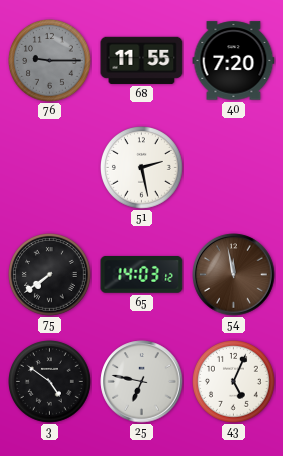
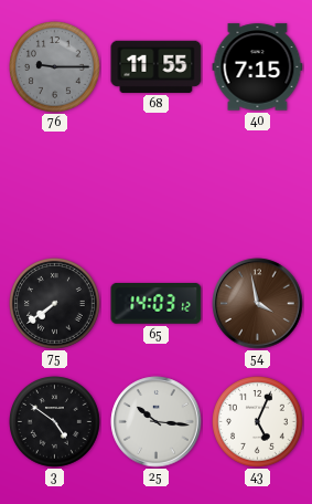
40: 7:20 -> 7:15
51: 2:28 -> none
54: 11:58 -> 3:58
25: 6:47 -> 10:16
